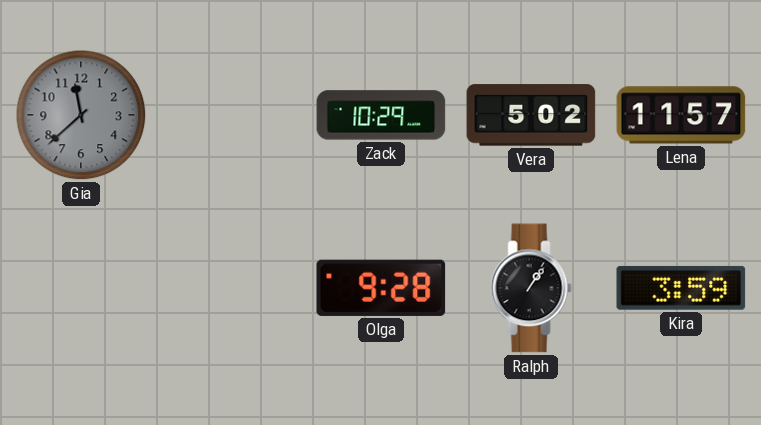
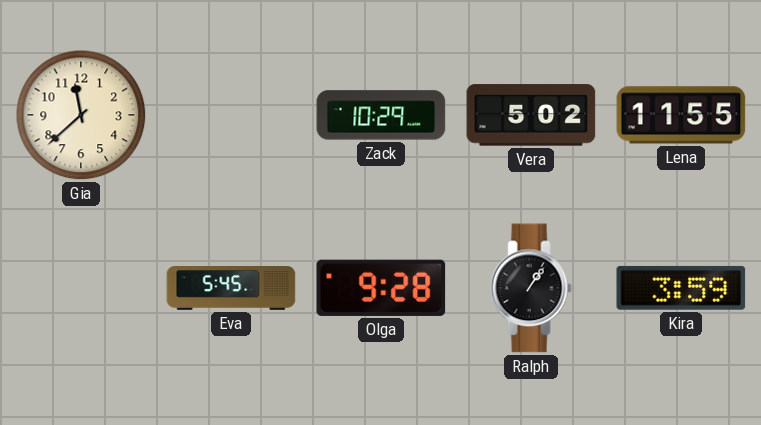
Gia dial: grey -> cream
Lena: 11:57 -> 11:55
Eva: none -> 5:45
